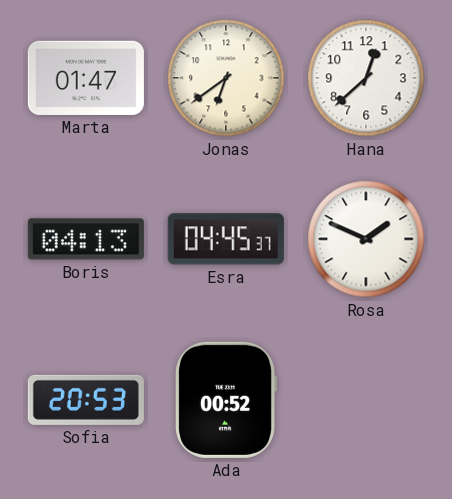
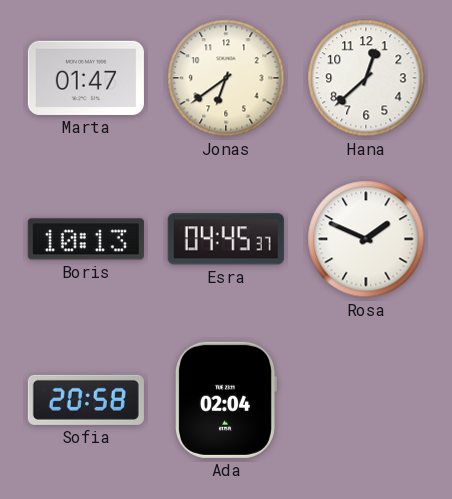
Boris: 04:13 -> 10:13
Sofia: 20:53 -> 20:58
Ada: 00:52 -> 02:04
